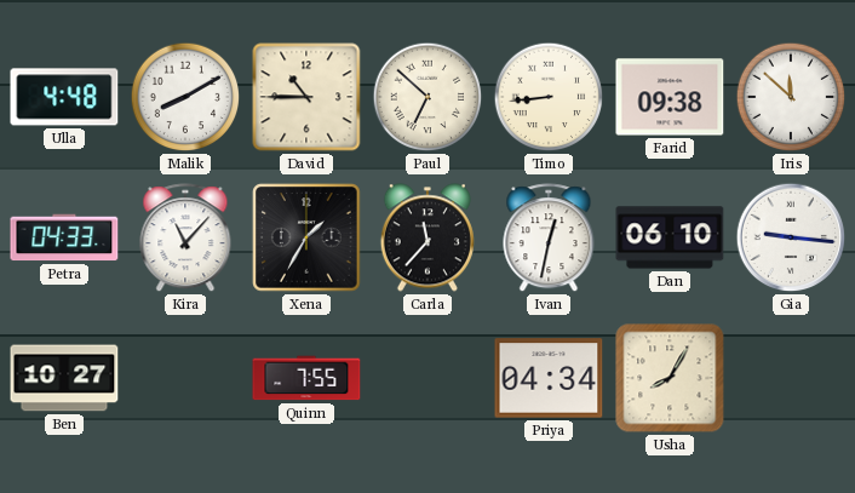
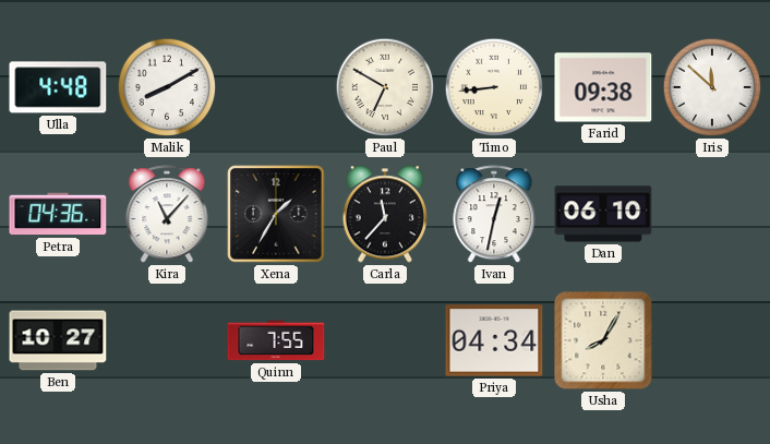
David: 10:45 -> none
Paul: 6:52 -> 6:50
Petra: 04:33 -> 04:36
Gia: 9:16 -> none
